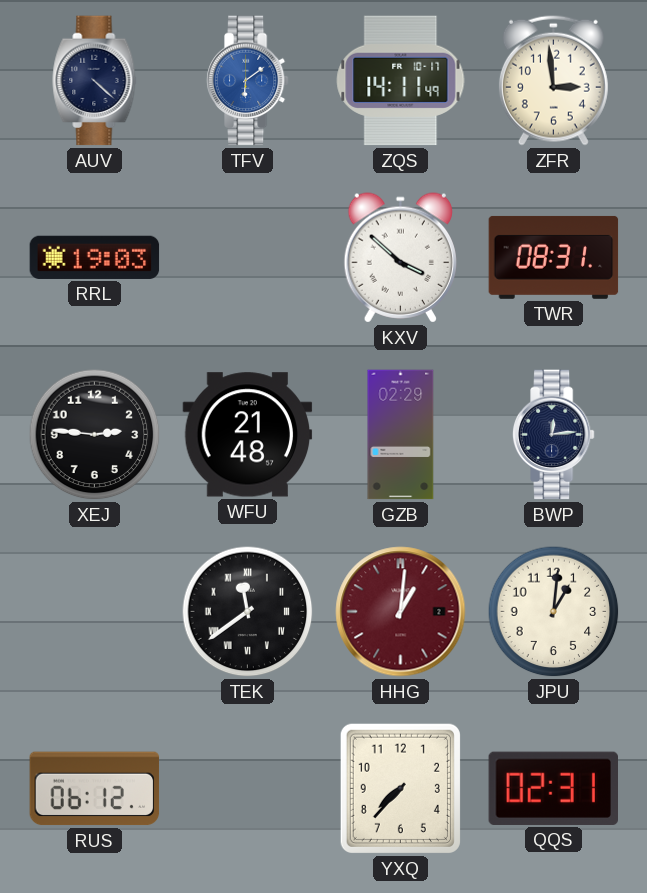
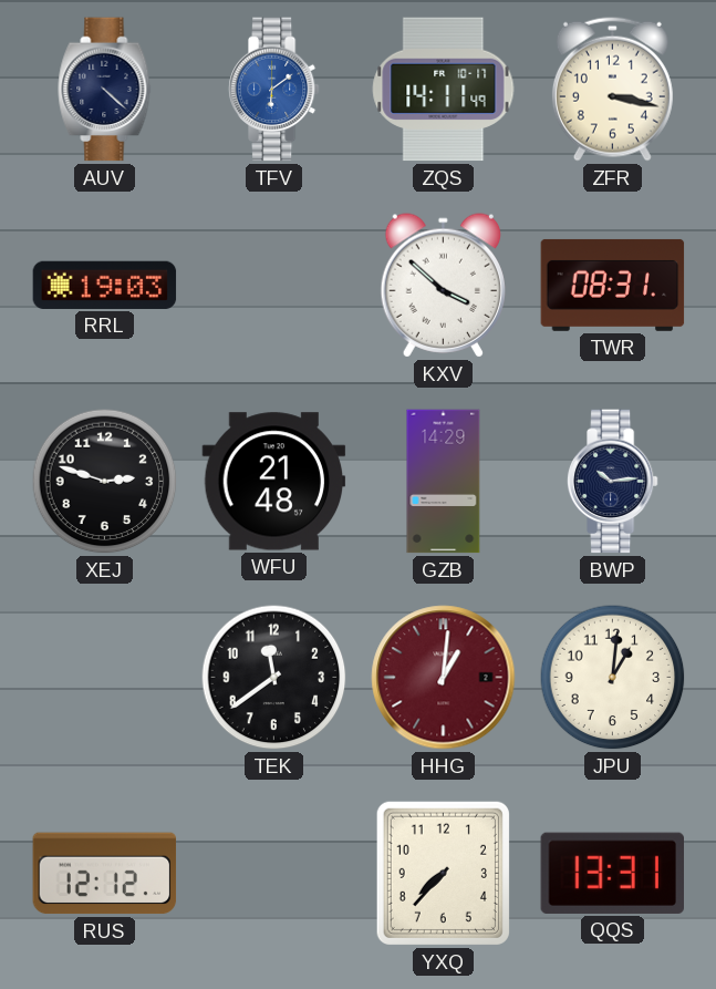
ZFR: 2:59 -> 3:17
XEJ: 2:46 -> 2:48
GZB: 02:29 -> 14:29
BWP: 12:14 -> 10:14
TEK numerals: Roman -> Arabic
RUS: 06:12 -> 12:12
QQS: 02:31 -> 13:31
